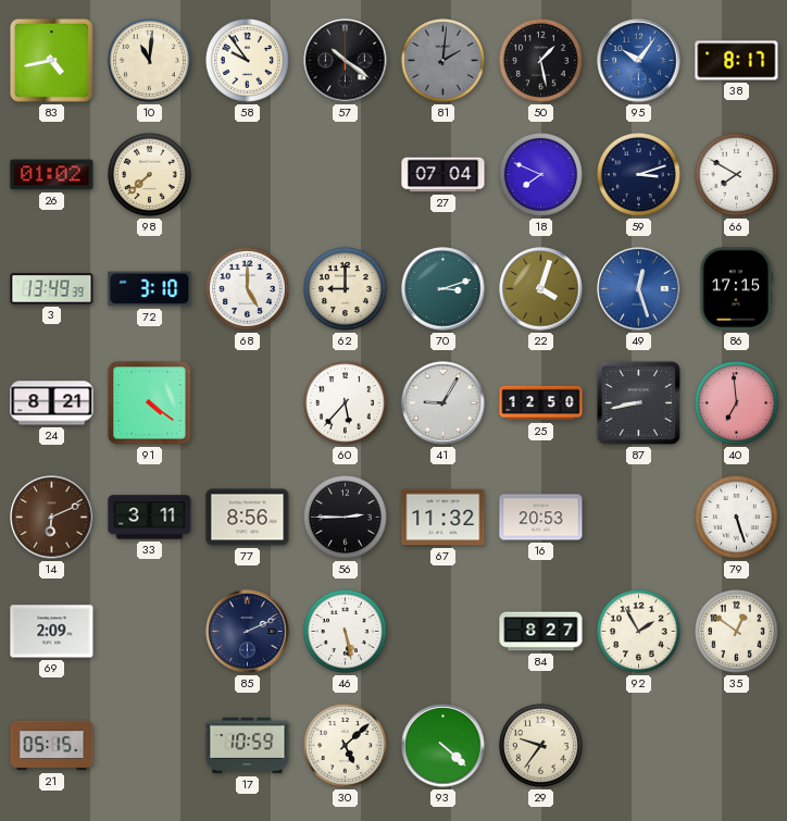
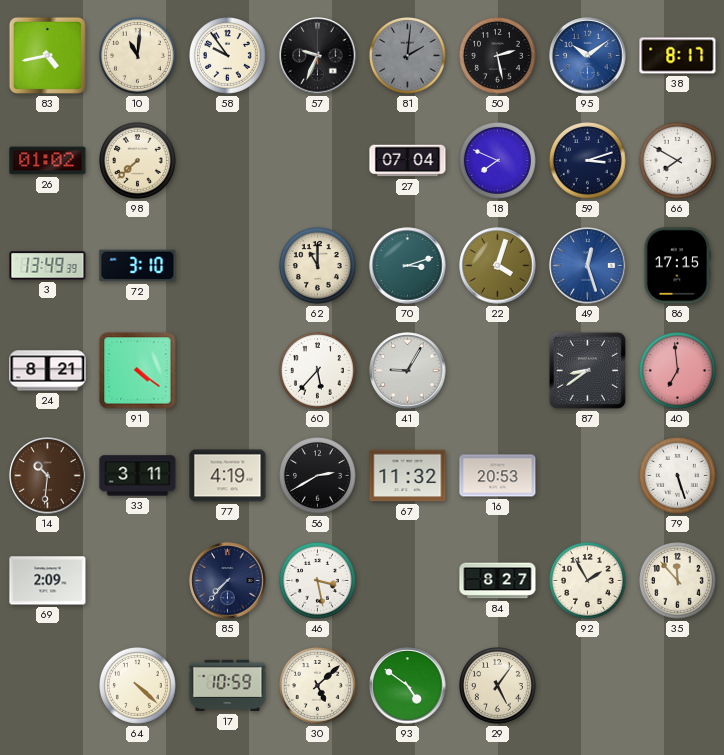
57: 10:21 -> 9:34
50: 1:28 -> 2:28
95: 10:06 -> 10:09
68: 5:00 -> none
62: 9:00 -> 11:00
25: 12:50 -> none
87: 8:43 -> 8:39
14: 6:11 -> 10:31
77: 8:56 -> 4:19
56: 2:45 -> 2:40
85: 2:11 -> 7:37
46: 5:28 -> 3:28
35: 12:51 -> 11:53
21: 05:15 -> none
64: none -> 4:22
93: 4:22 -> 4:51
29: 9:36 -> 5:06
